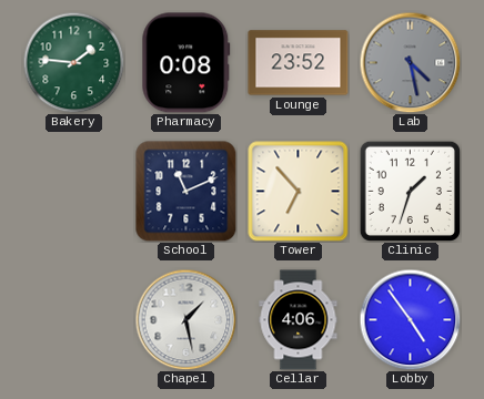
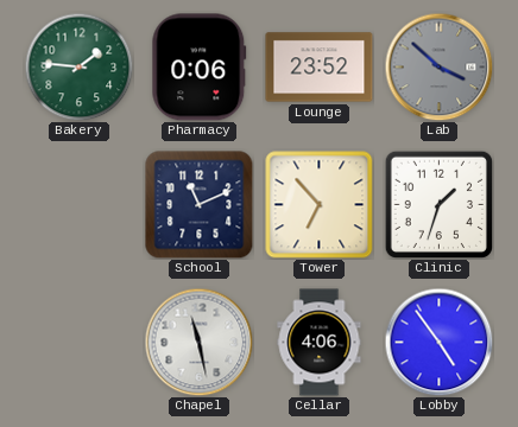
Pharmacy: 0:08 -> 0:06
Lab: 4:28 -> 3:52
Chapel: 1:28 -> 11:28
